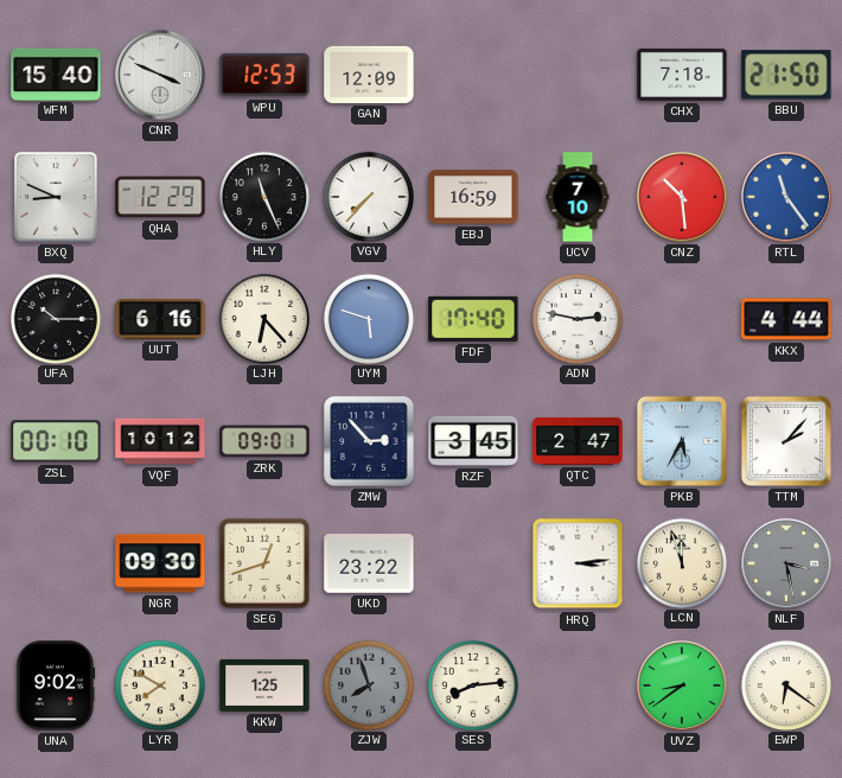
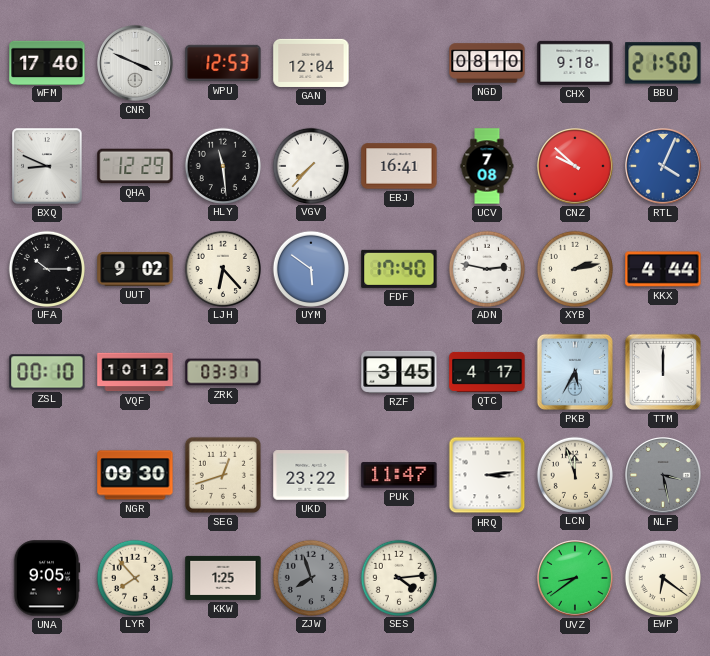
WFM: 15:40 -> 17:40
GAN: 12:09 -> 12:04
NGD: none -> 08:10
CHX: 7:18 -> 9:18
HLY: 11:26 -> 11:29
EBJ: 16:59 -> 16:41
UCV: 7:10 -> 7:08
CNZ: 10:29 -> 9:52
RTL: 11:24 -> 4:04
UUT: 6:16 -> 9:02
UYM: 5:48 -> 5:51
XYB: none -> 2:13
ZRK: 09:01 -> 03:31
ZMW: 2:53 -> none
QTC: 2:47 -> 4:17
TTM: 2:07 -> 12:00
PUK: none -> 11:47
UNA: 9:02 -> 9:05
LYR: 7:50 -> 7:53
SES: 8:14 -> 4:14
